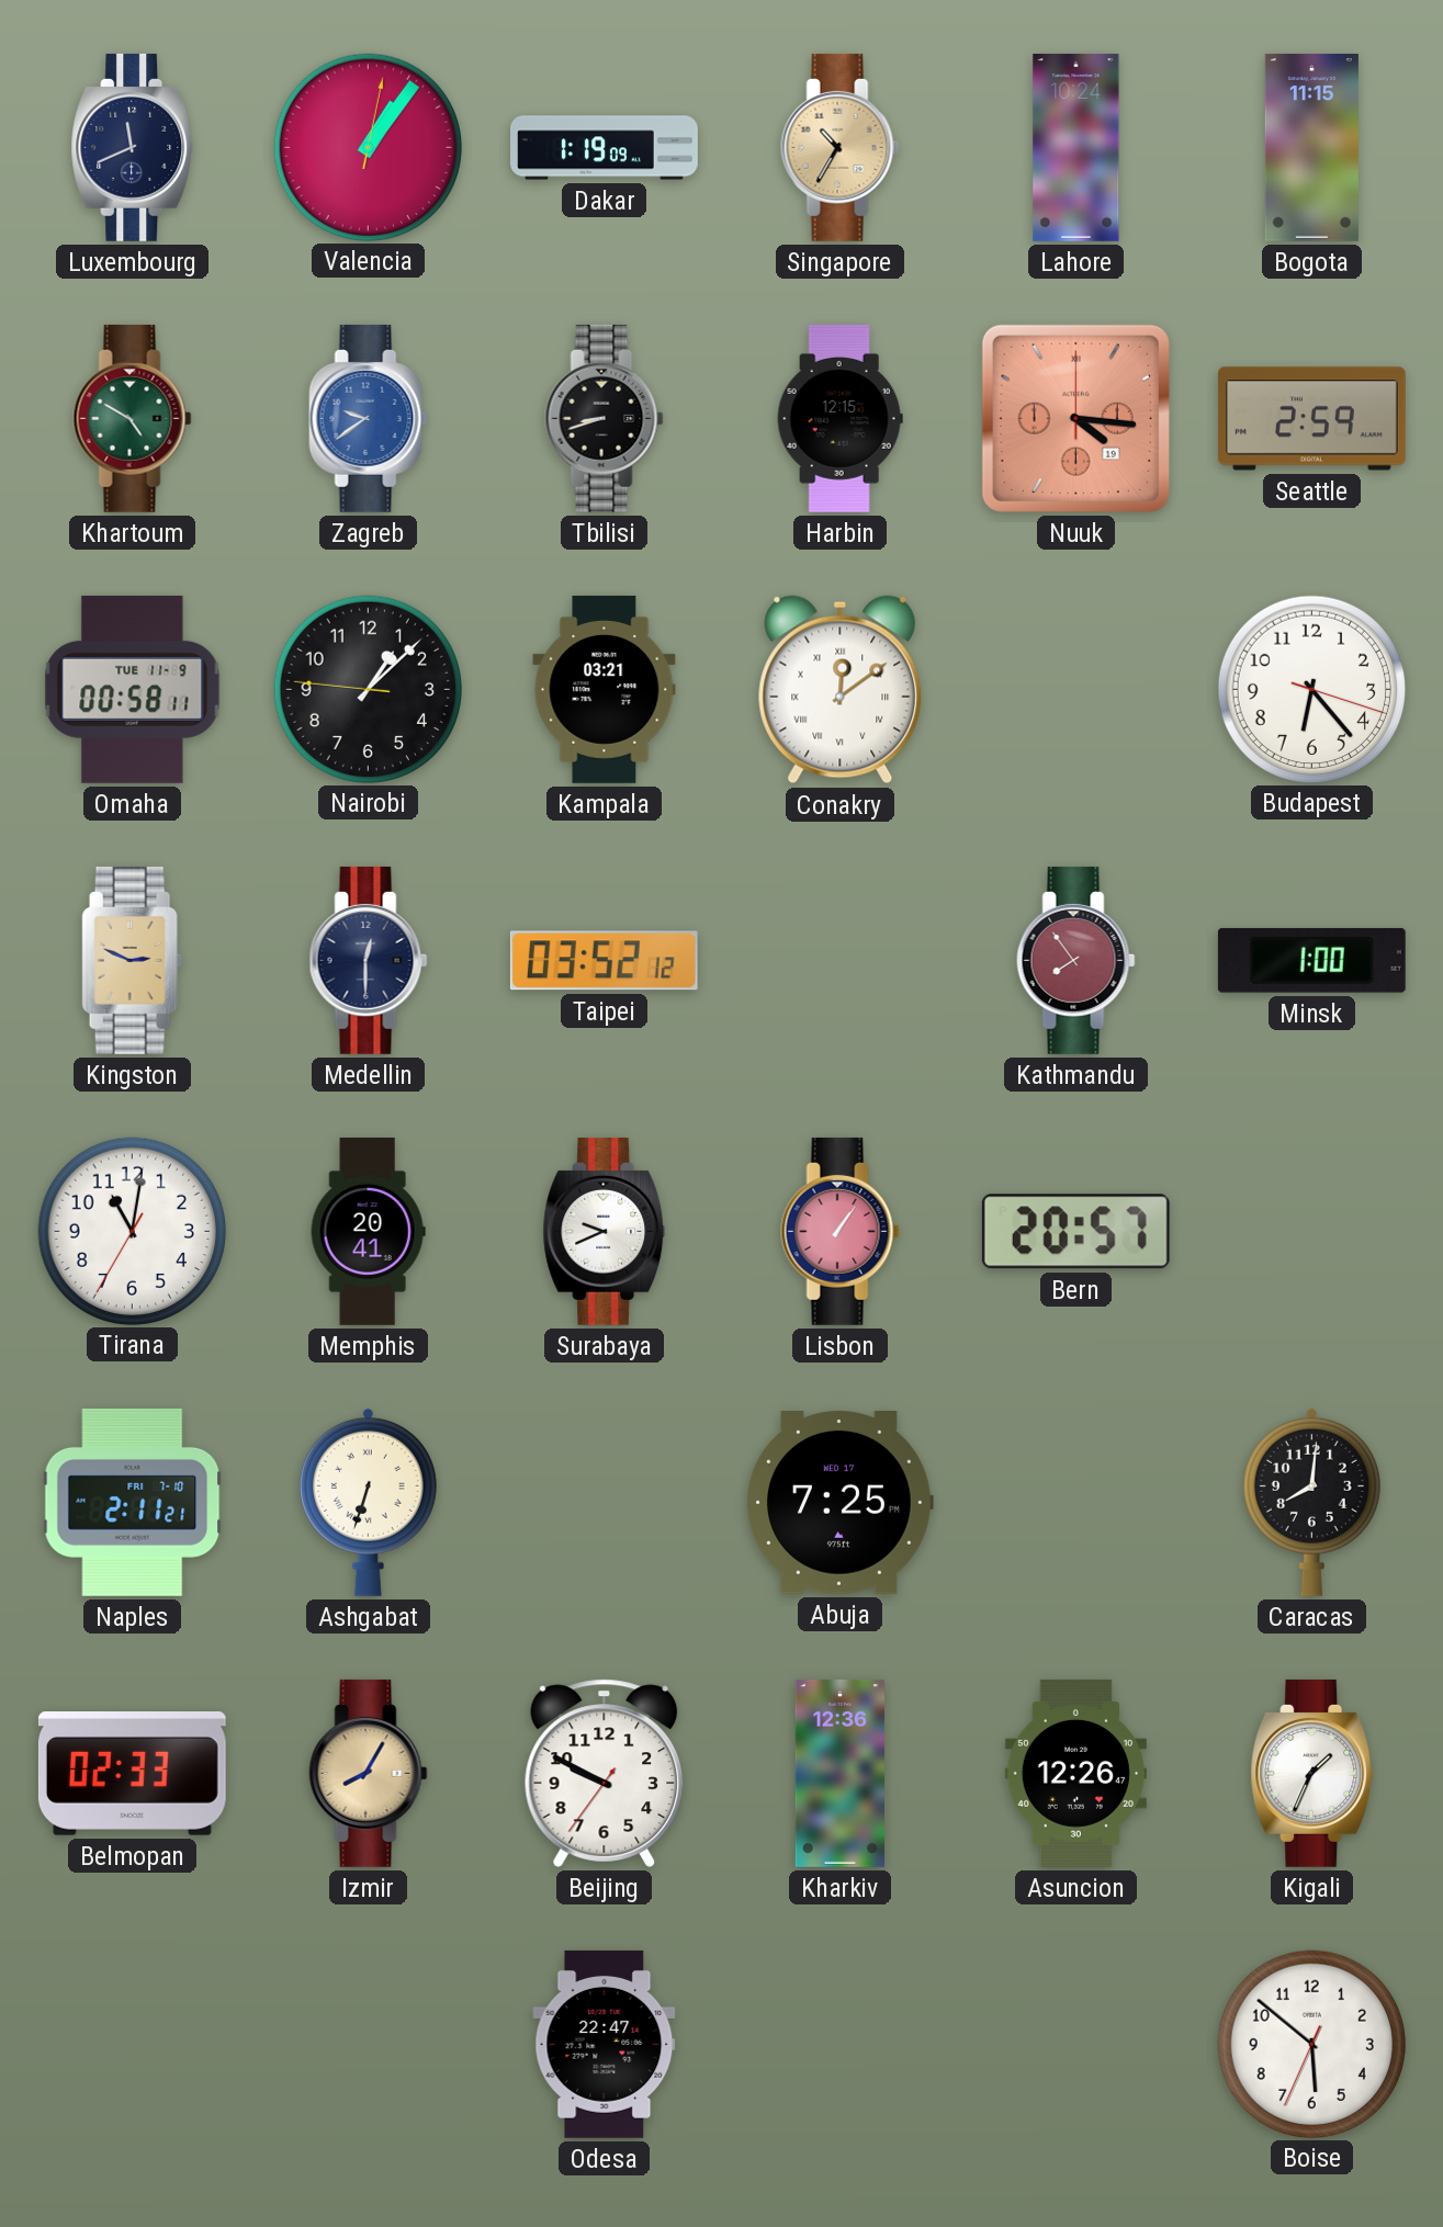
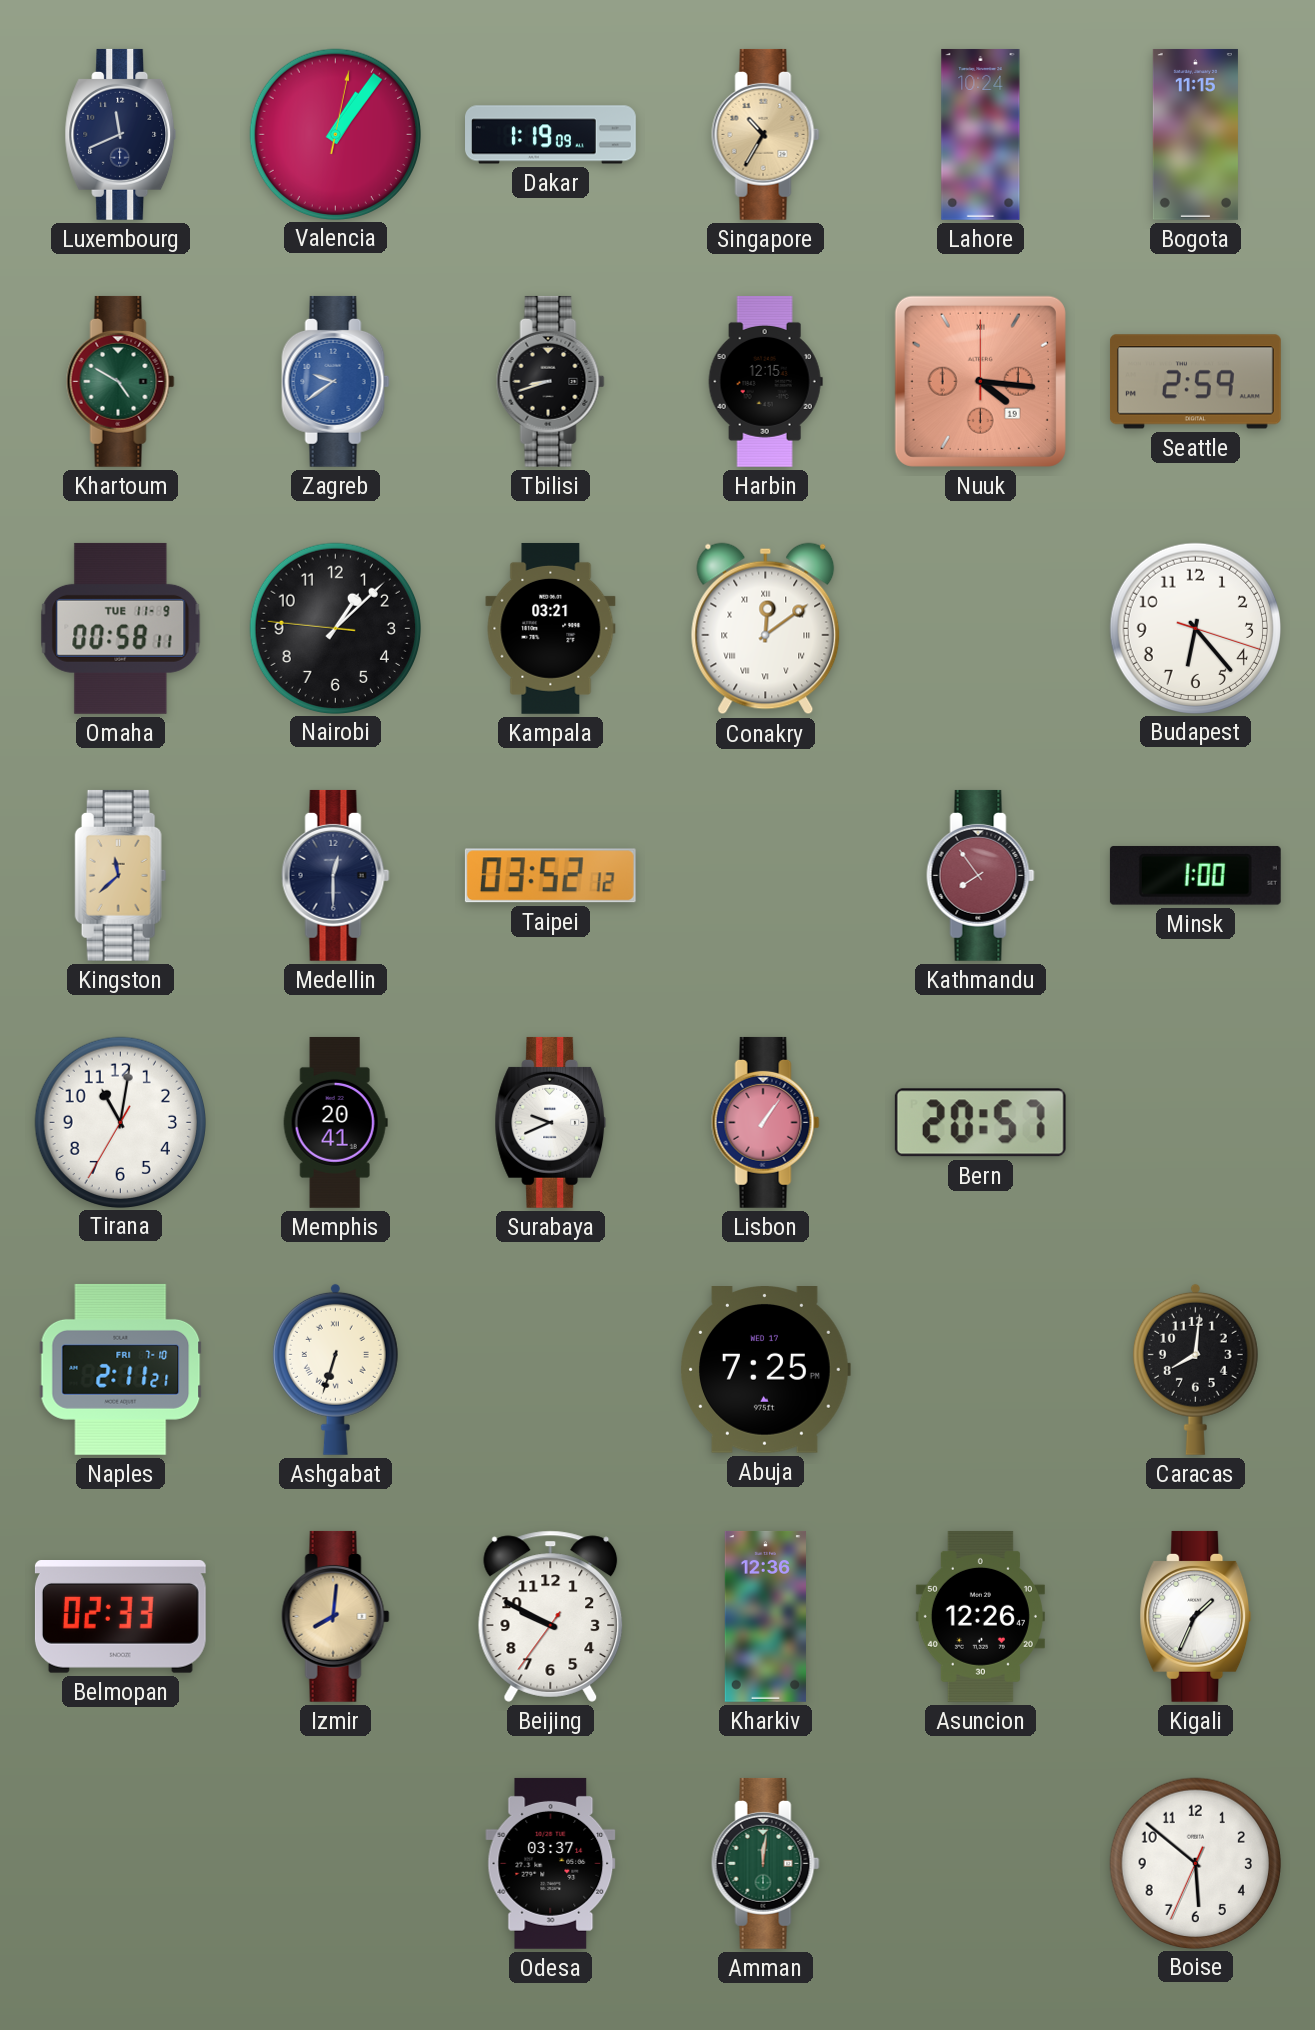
Kingston: 2:49 -> 11:38
Izmir: 8:05 -> 8:01
Odesa: 22:47 -> 03:37
Amman: none -> 12:01
